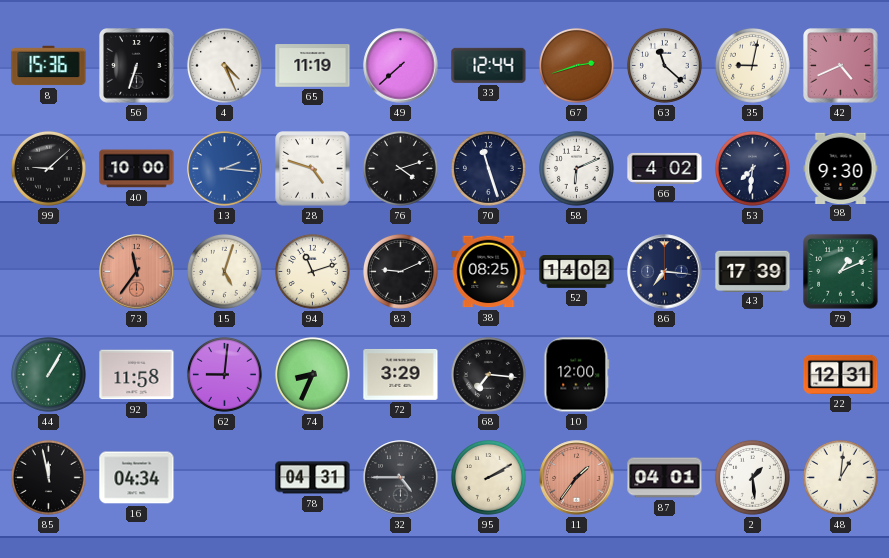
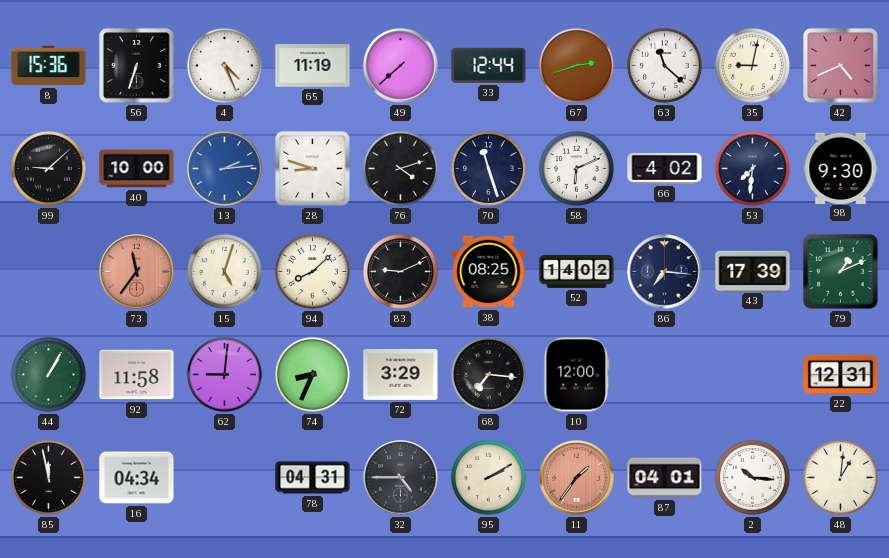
13: 2:16 -> 2:14
28: 4:48 -> 8:48
94: 11:12 -> 8:08
2: 1:29 -> 10:16
